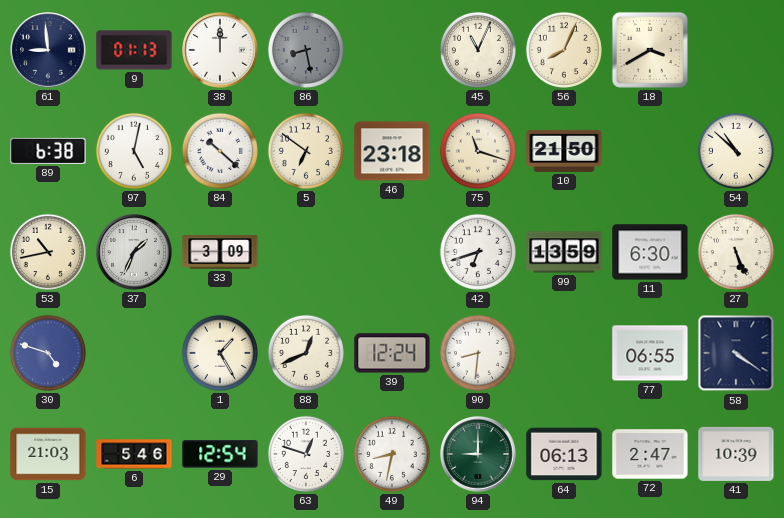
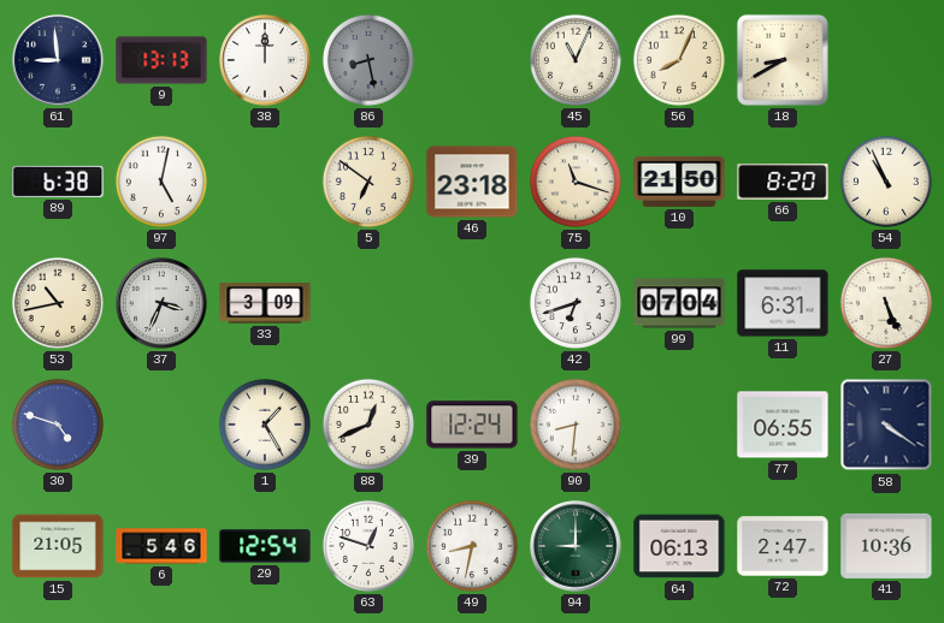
9: 01:13 -> 13:13
18: 3:40 -> 8:40
84: 10:22 -> none
66: none -> 8:20
54: 10:52 -> 10:56
37: 1:34 -> 3:34
99: 13:59 -> 07:04
11: 6:30 -> 6:31
15: 21:03 -> 21:05
41: 10:39 -> 10:36
